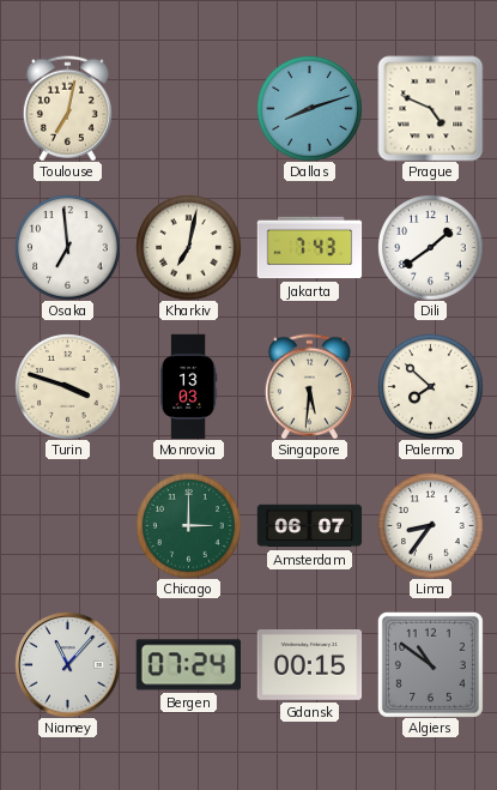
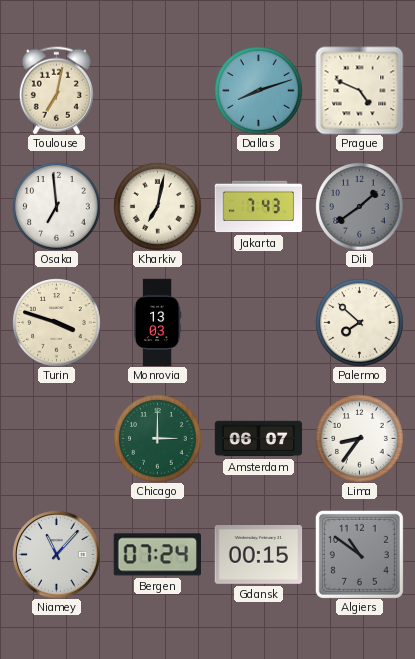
Dili dial: white -> grey
Singapore: 5:31 -> none
